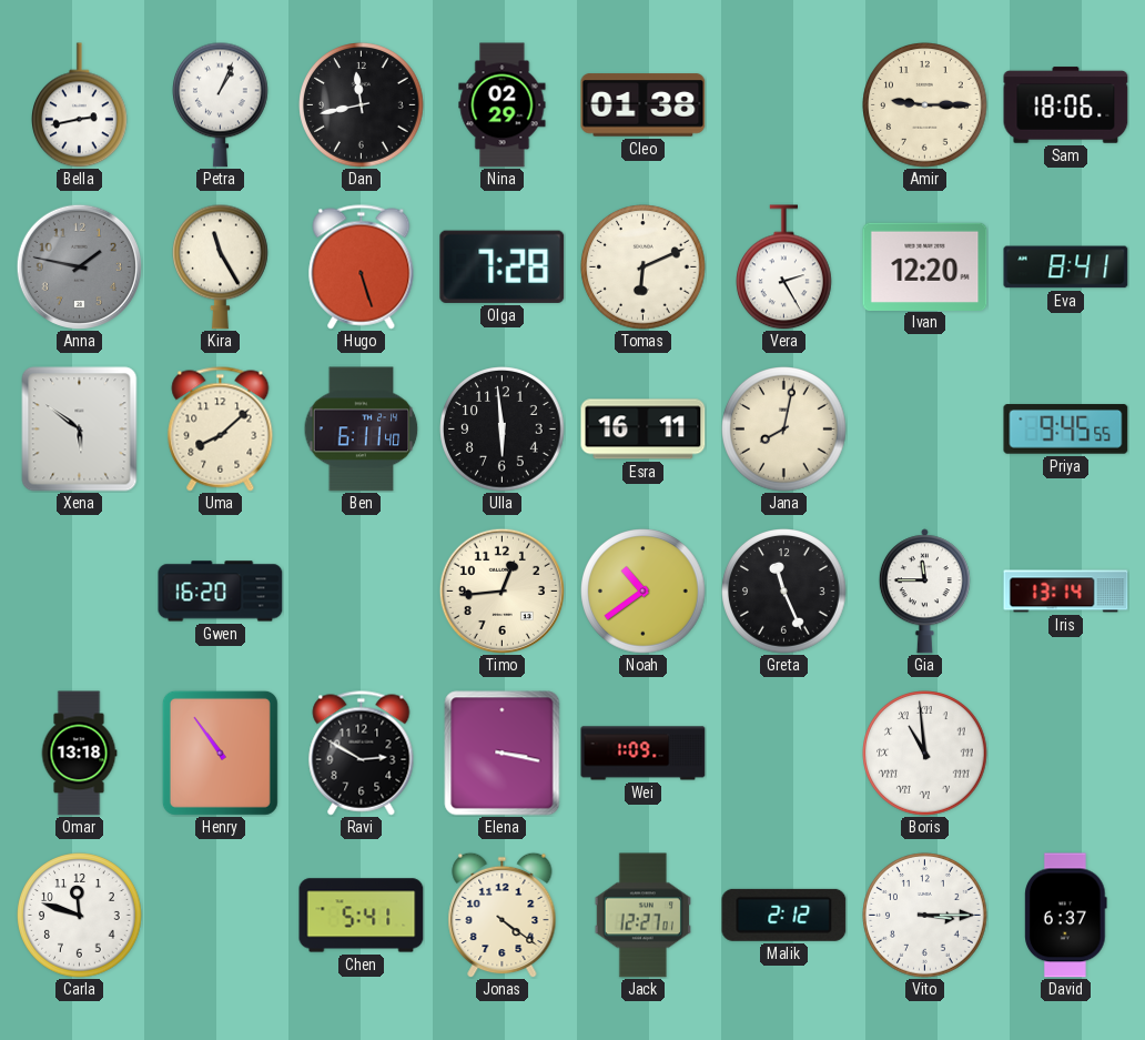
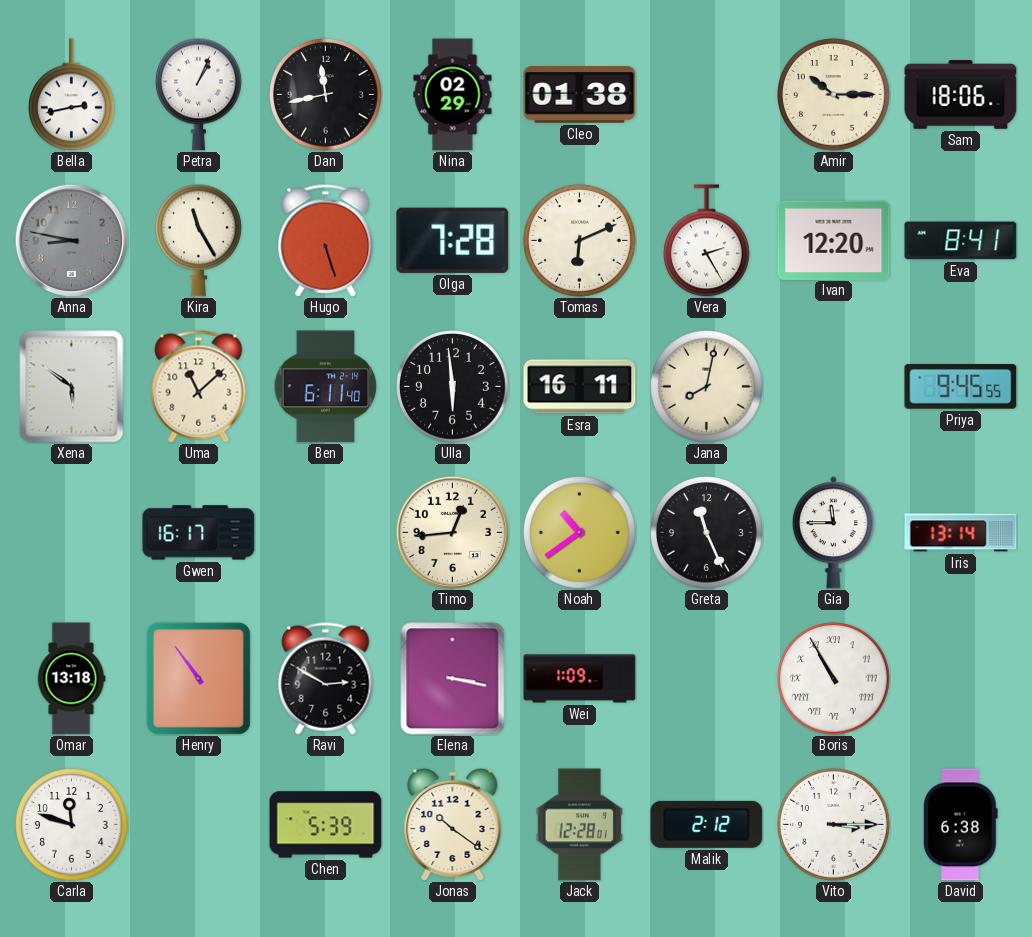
Amir: 9:15 -> 10:15
Anna: 1:47 -> 8:47
Uma: 8:08 -> 11:08
Gwen: 16:20 -> 16:17
Boris: 10:59 -> 10:55
Chen: 5:41 -> 5:39
Jonas: 4:21 -> 10:21
Jack: 12:27 -> 12:28
David: 6:37 -> 6:38
